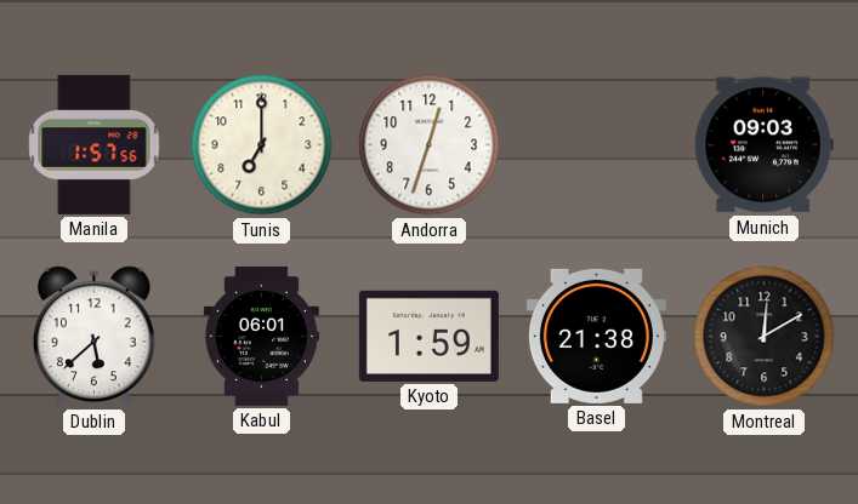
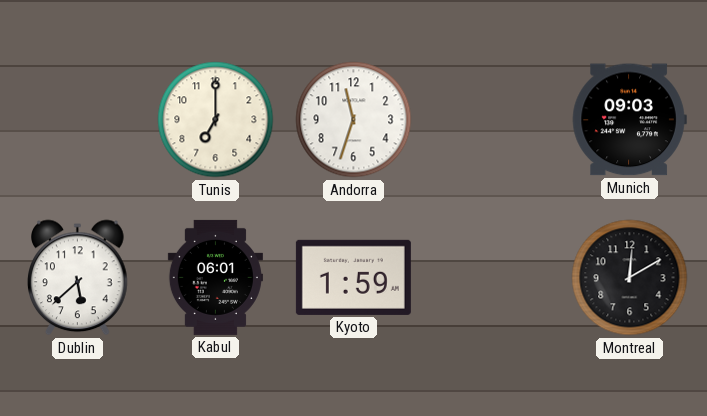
Manila: 1:57 -> none
Andorra: 12:33 -> 11:33
Basel: 21:38 -> none
